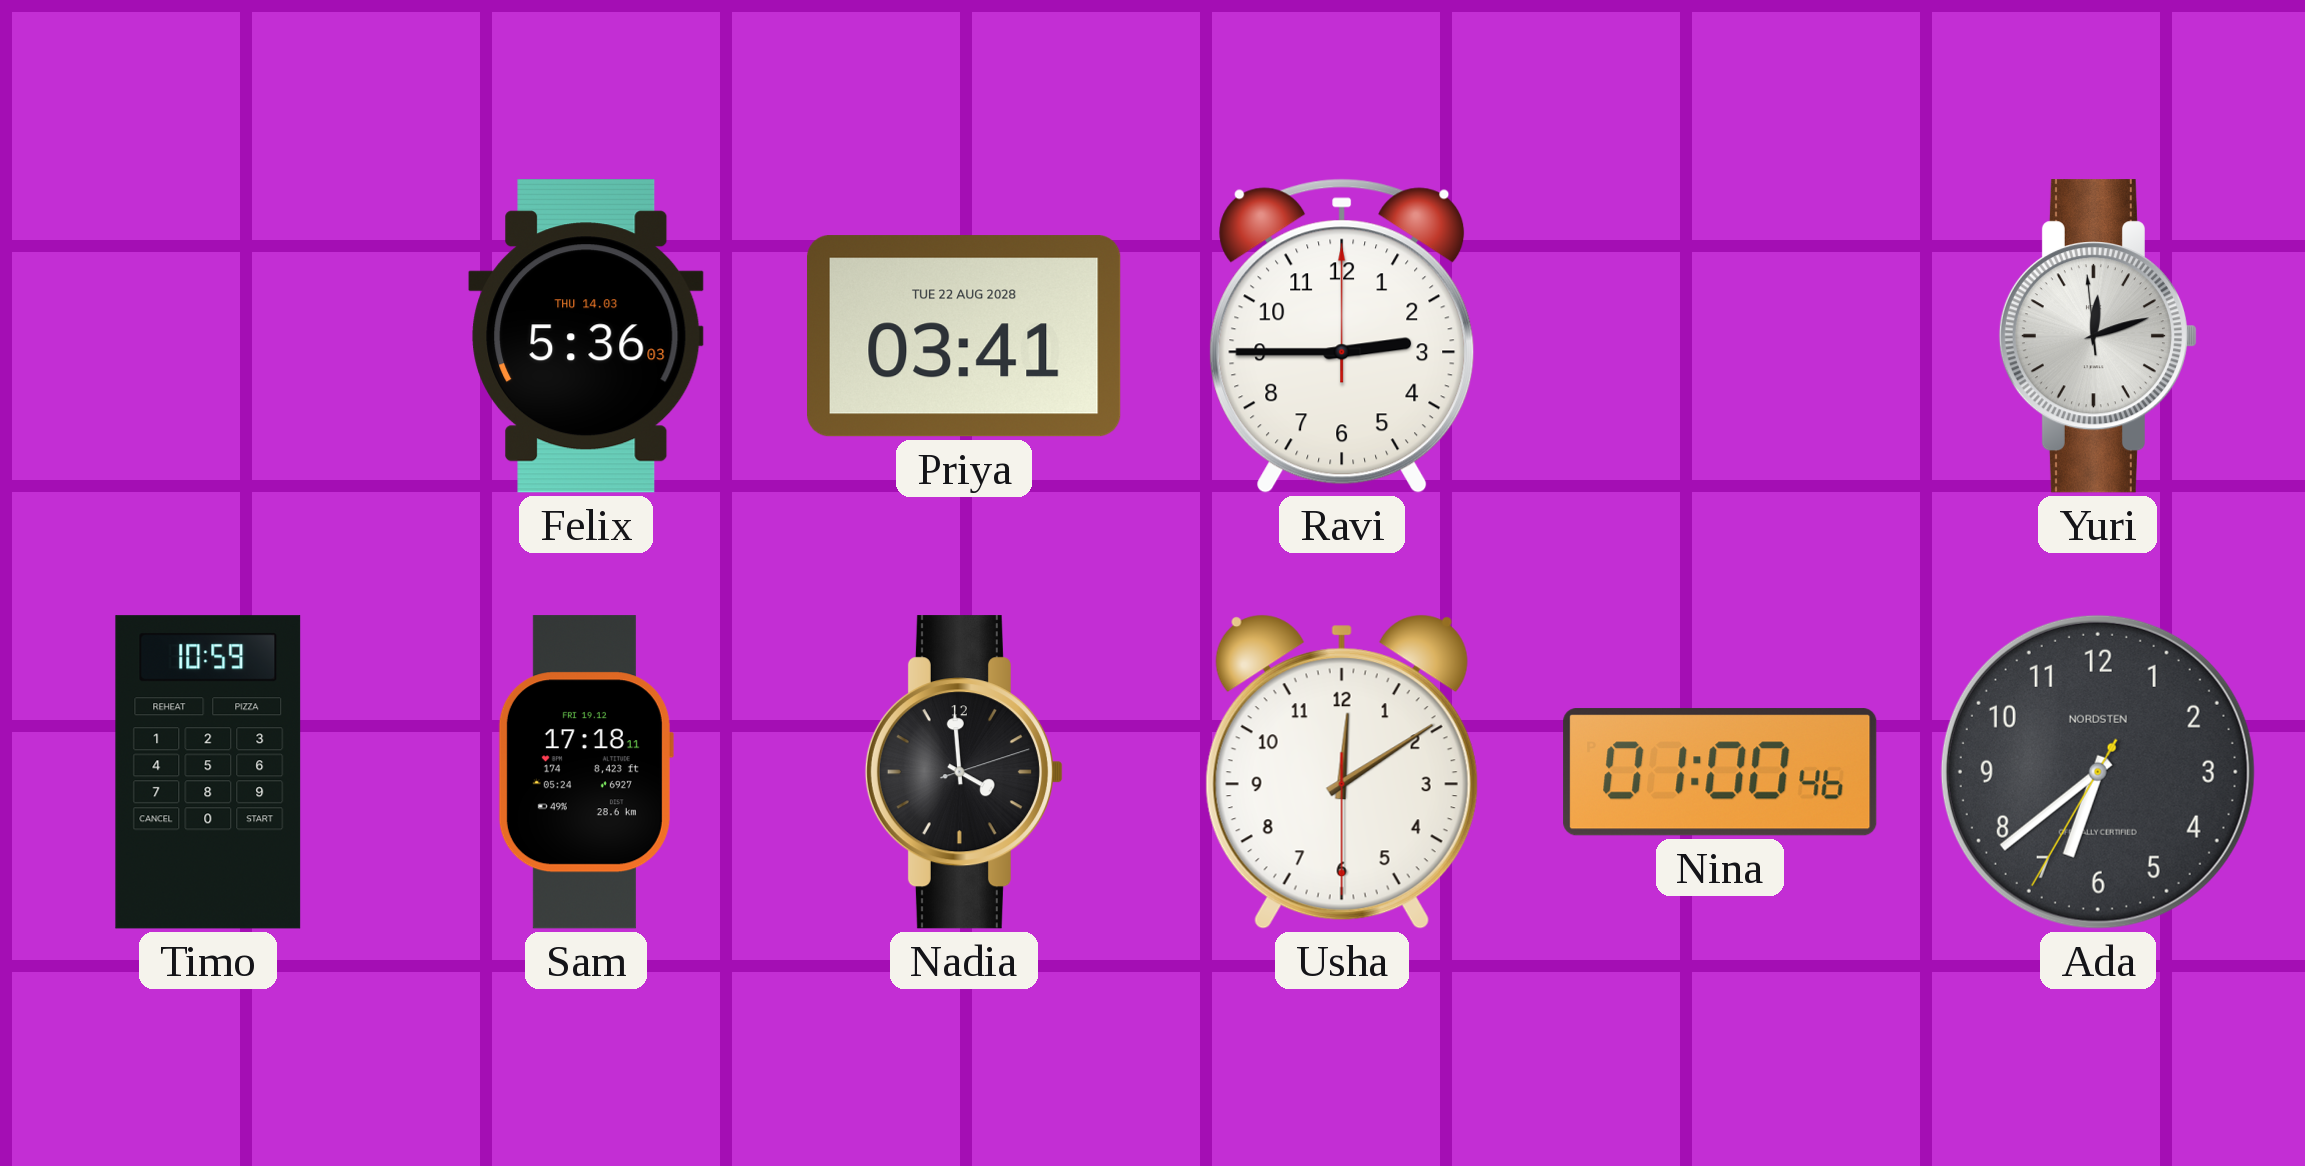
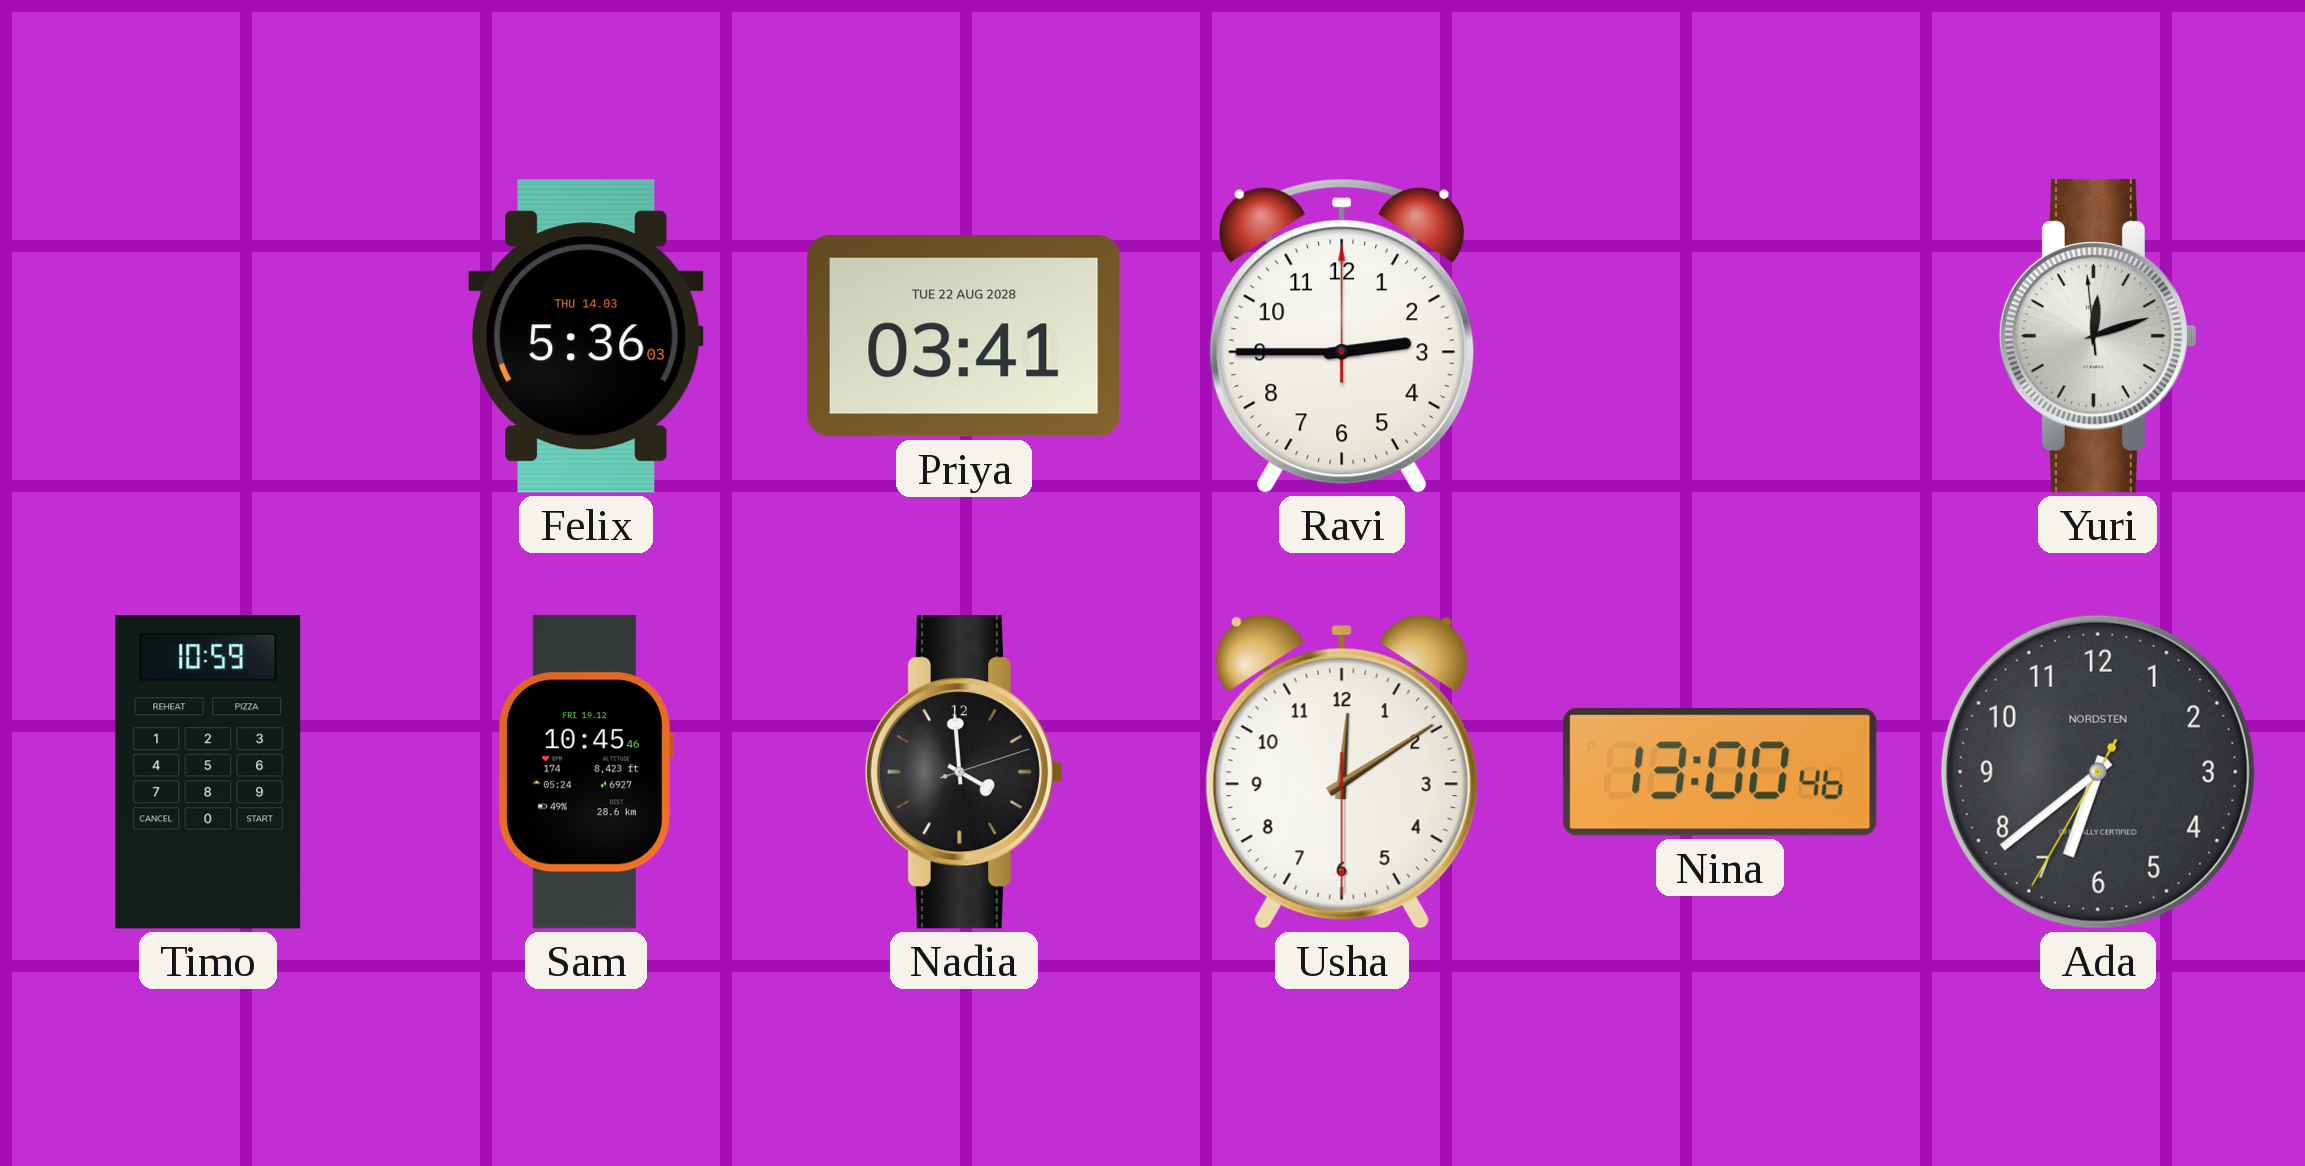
Sam: 17:18 -> 10:45
Nina: 01:00 -> 13:00
